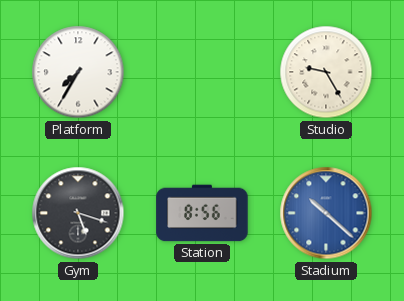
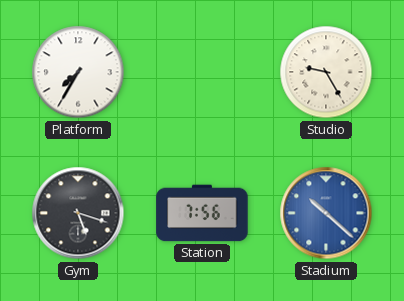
Station: 8:56 -> 7:56
